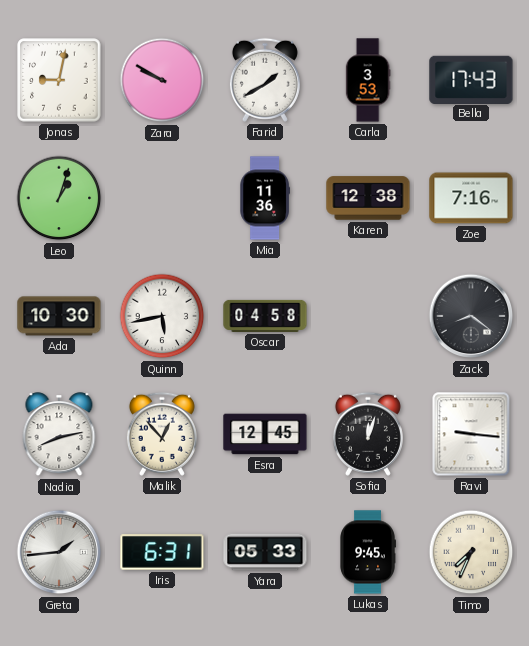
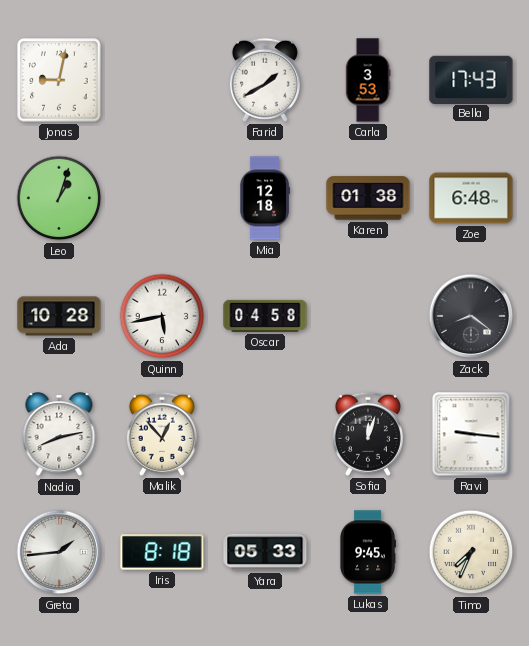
Zara: 9:50 -> none
Mia: 11:36 -> 12:18
Karen: 12:38 -> 01:38
Zoe: 7:16 -> 6:48
Ada: 10:30 -> 10:28
Esra: 12:45 -> none
Iris: 6:31 -> 8:18
